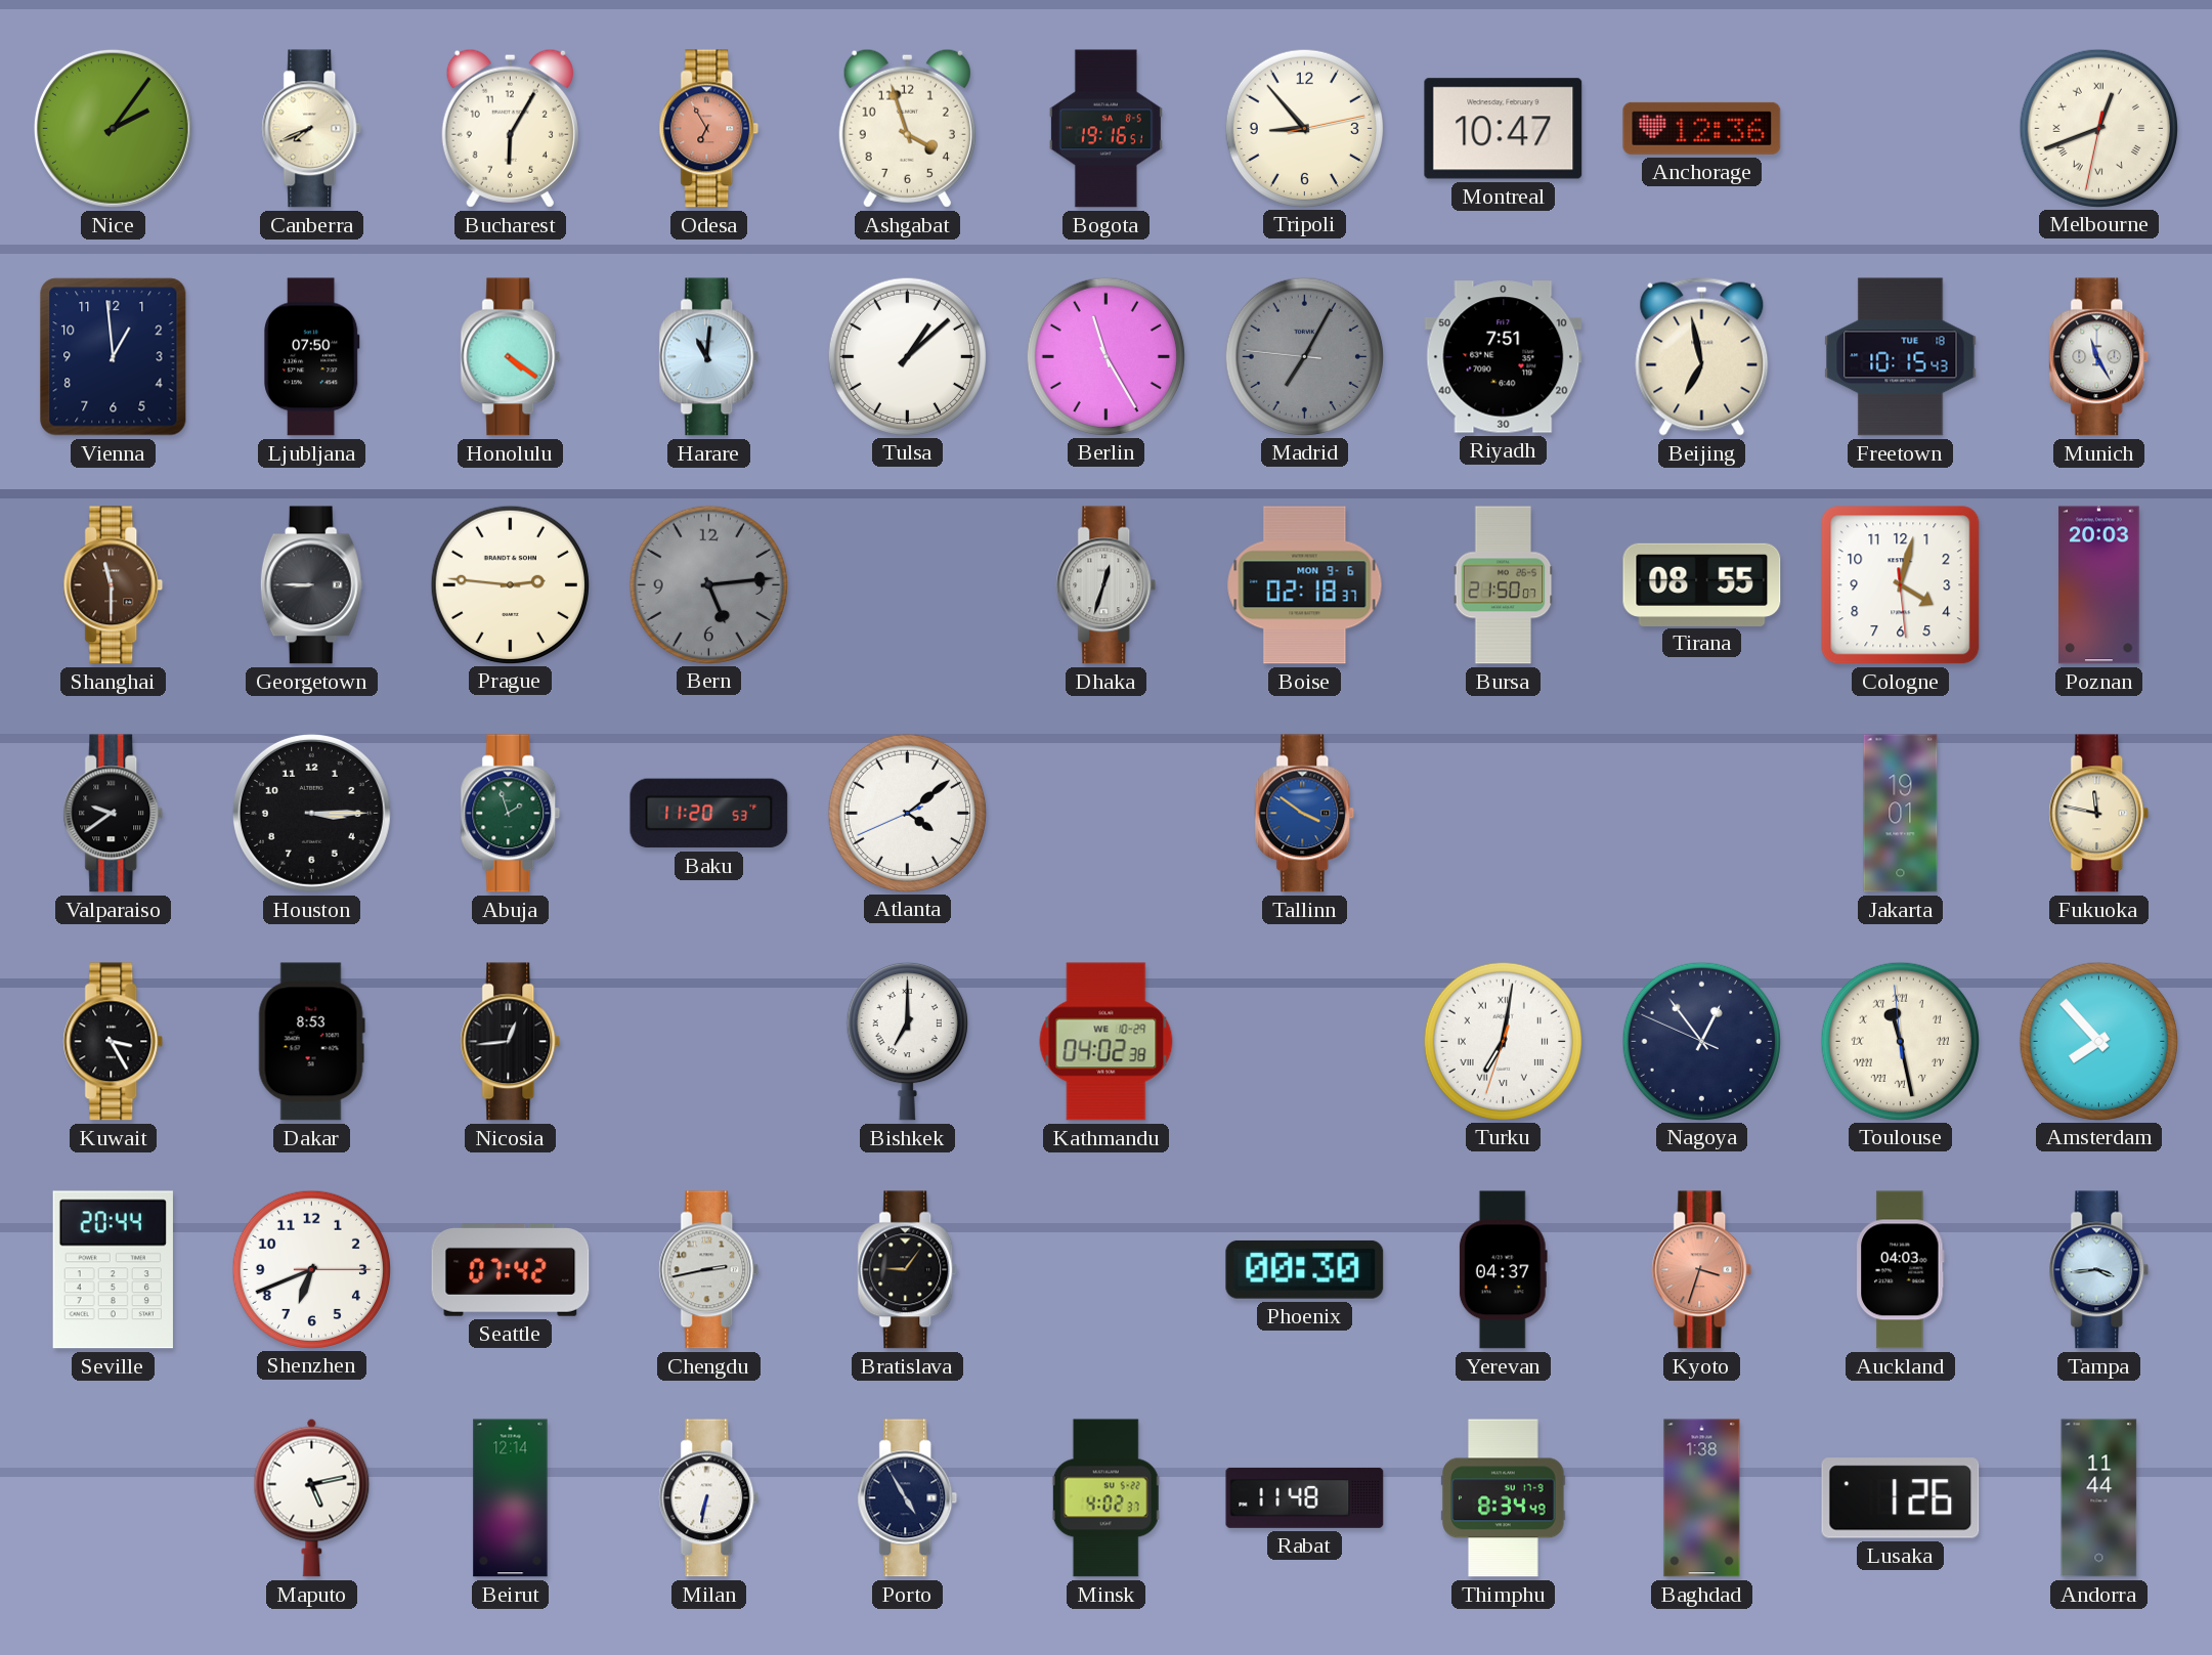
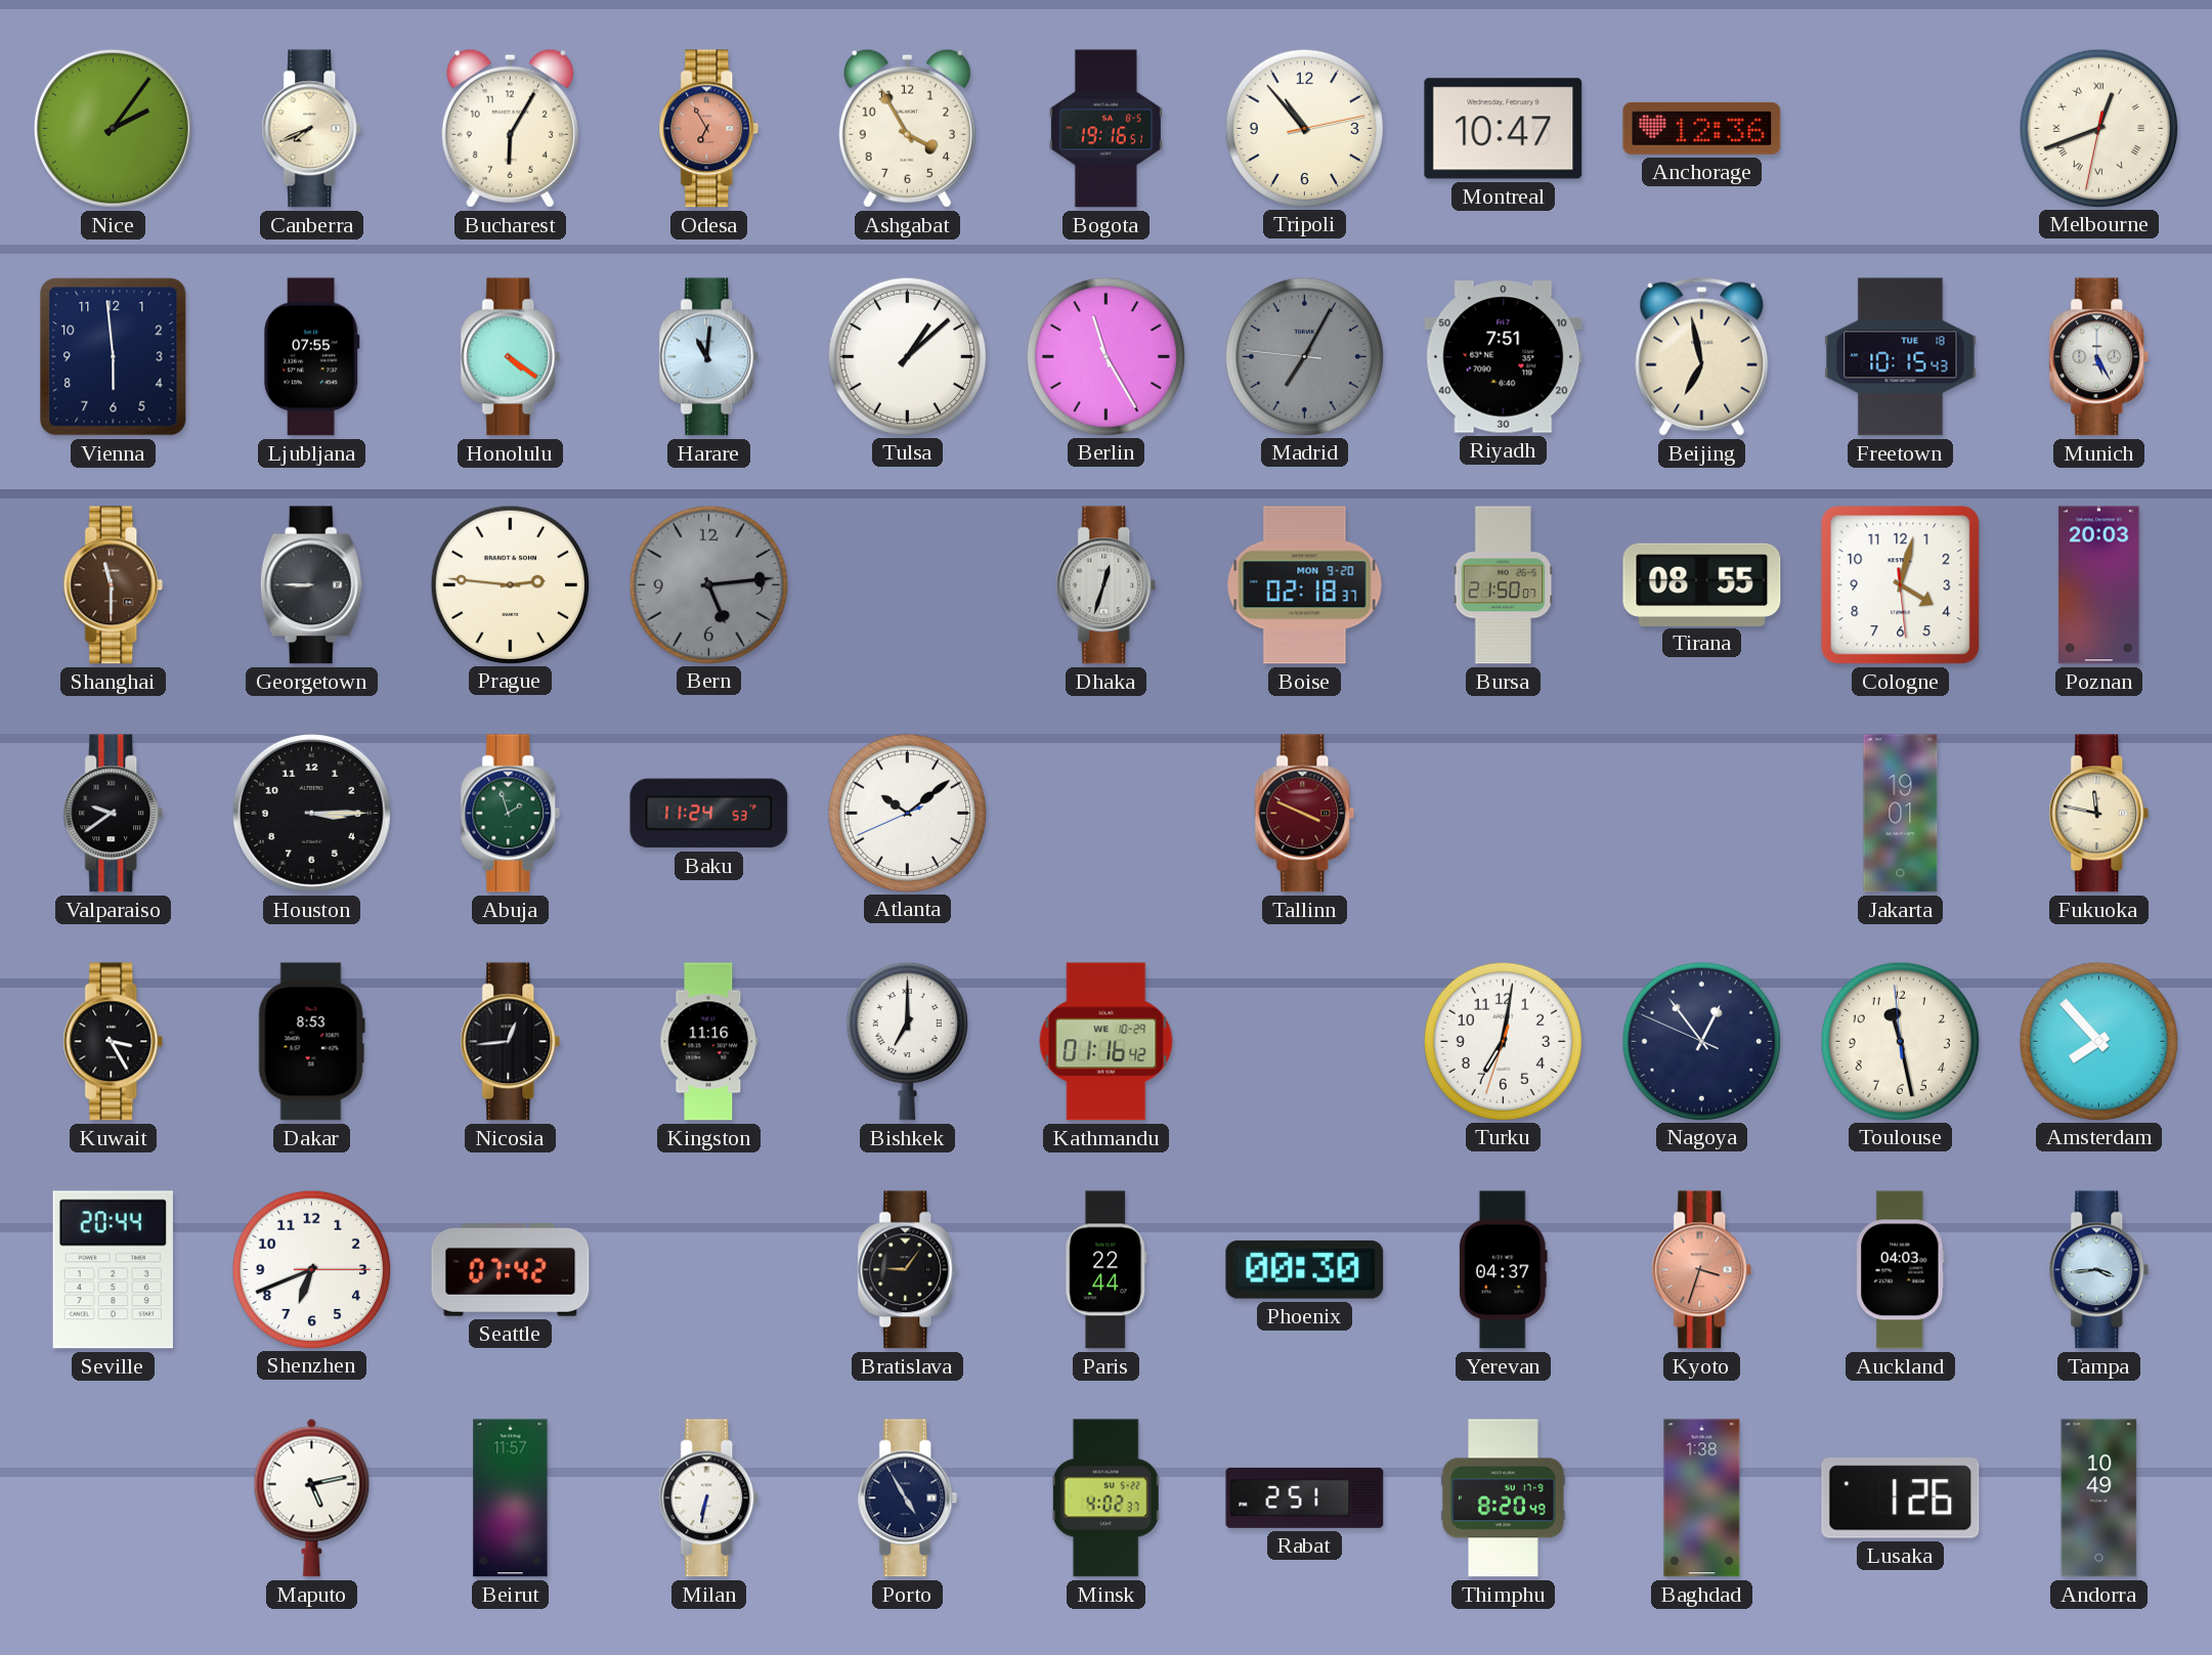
Ashgabat: 3:57 -> 3:55
Tripoli: 8:53 -> 10:53
Vienna: 12:59 -> 5:59
Ljubljana: 07:50 -> 07:55
Munich: 11:25 -> 5:25
Boise date: MON 9-6 -> MON 9-20
Baku: 11:20 -> 11:24
Atlanta: 4:08 -> 10:08
Tallinn: 3:51 -> 3:49
Tallinn dial: blue -> burgundy
Kingston: none -> 11:16
Kathmandu: 04:02 -> 01:16
Turku numerals: Roman -> Arabic
Toulouse numerals: Roman -> Arabic
Chengdu: 2:43 -> none
Paris: none -> 22:44
Beirut: 12:14 -> 11:57
Rabat: 11:48 -> 2:51
Thimphu: 8:34 -> 8:20
Andorra: 11:44 -> 10:49
